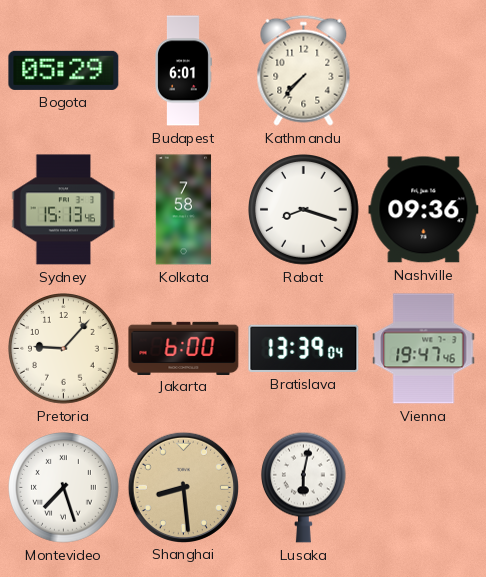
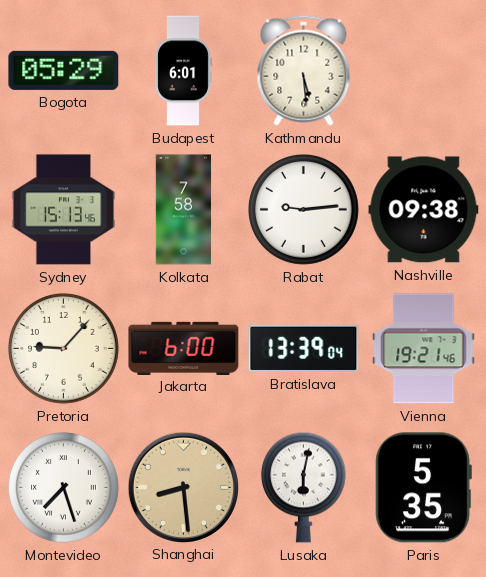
Kathmandu: 7:37 -> 5:29
Rabat: 8:18 -> 9:14
Nashville: 09:36 -> 09:38
Vienna: 19:47 -> 19:21
Paris: none -> 5:35
